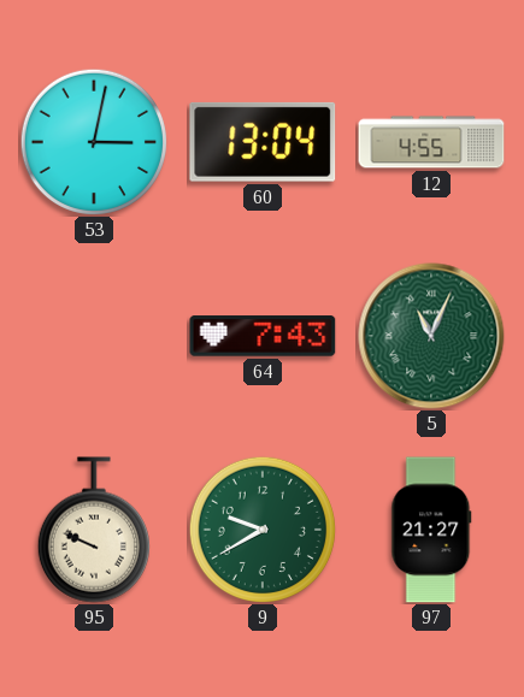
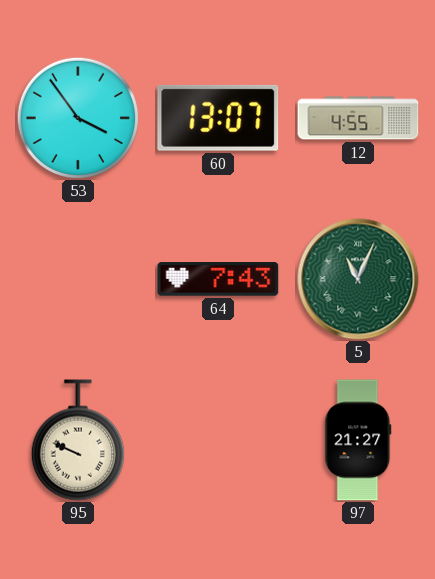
53: 3:02 -> 3:54
60: 13:04 -> 13:07
9: 9:40 -> none
